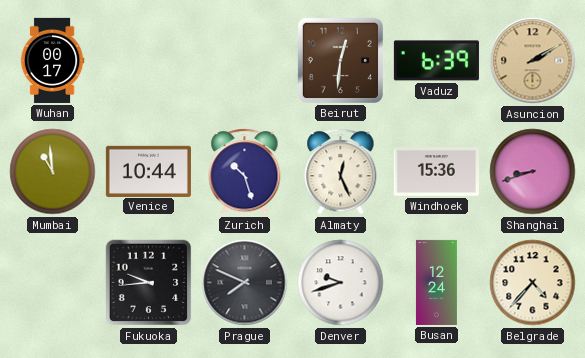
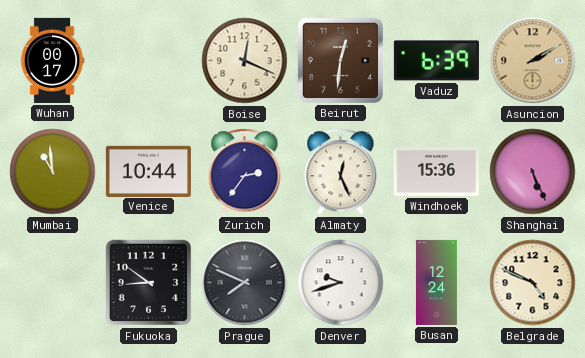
Boise: none -> 12:19
Zurich: 10:27 -> 2:36
Shanghai: 8:42 -> 5:26
Fukuoka: 9:44 -> 8:51
Belgrade: 4:37 -> 4:49
